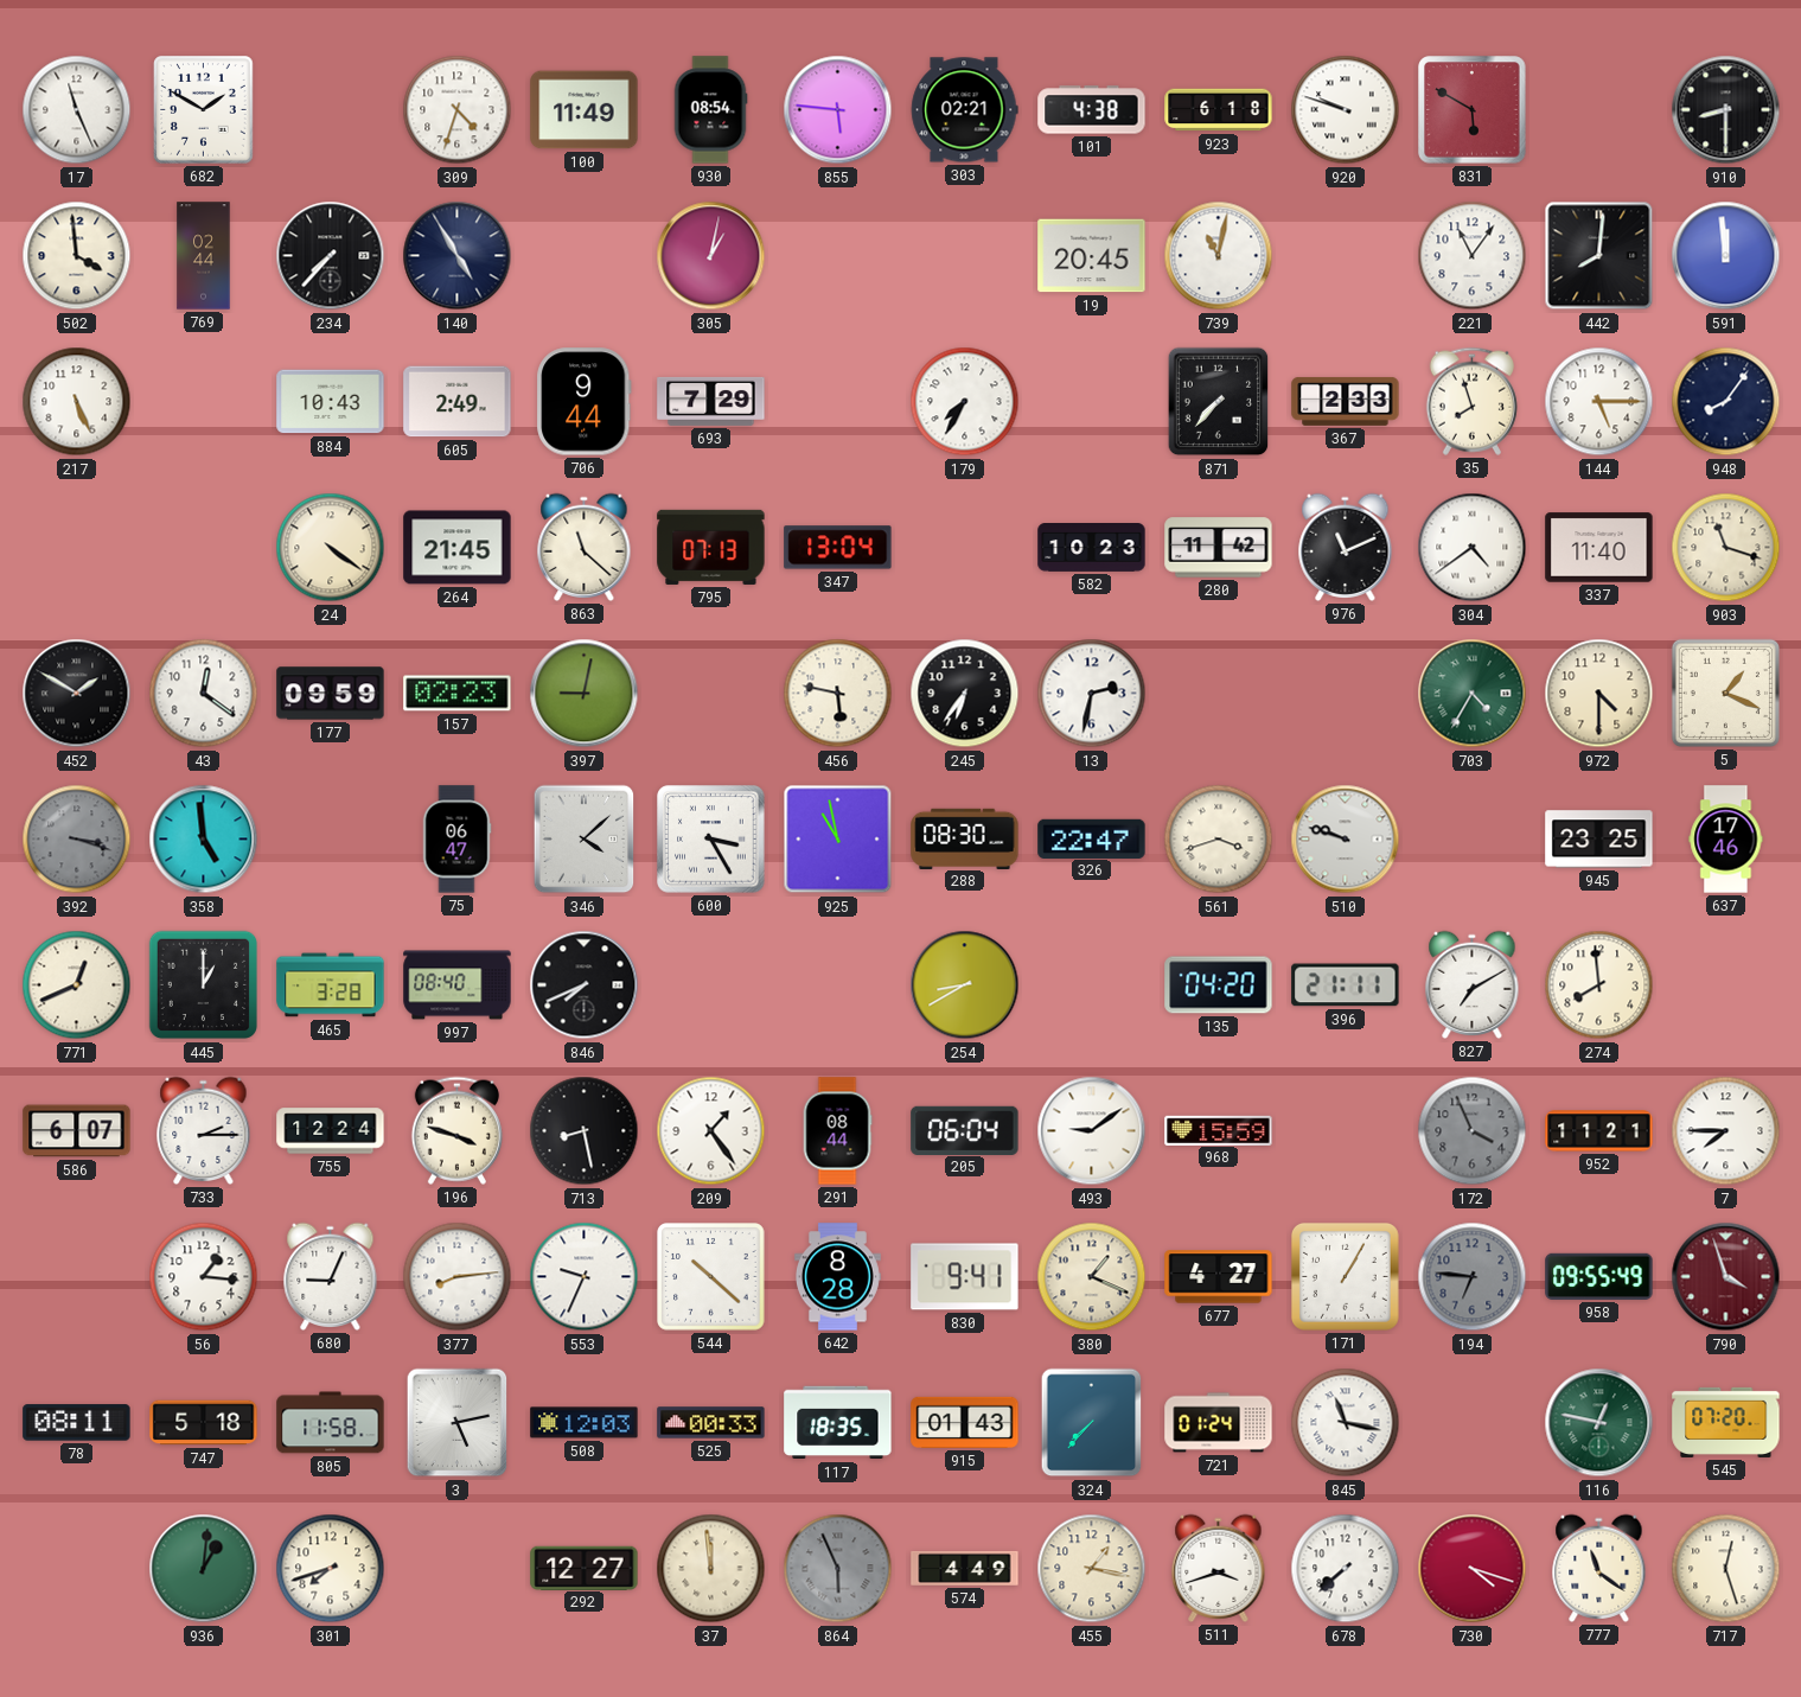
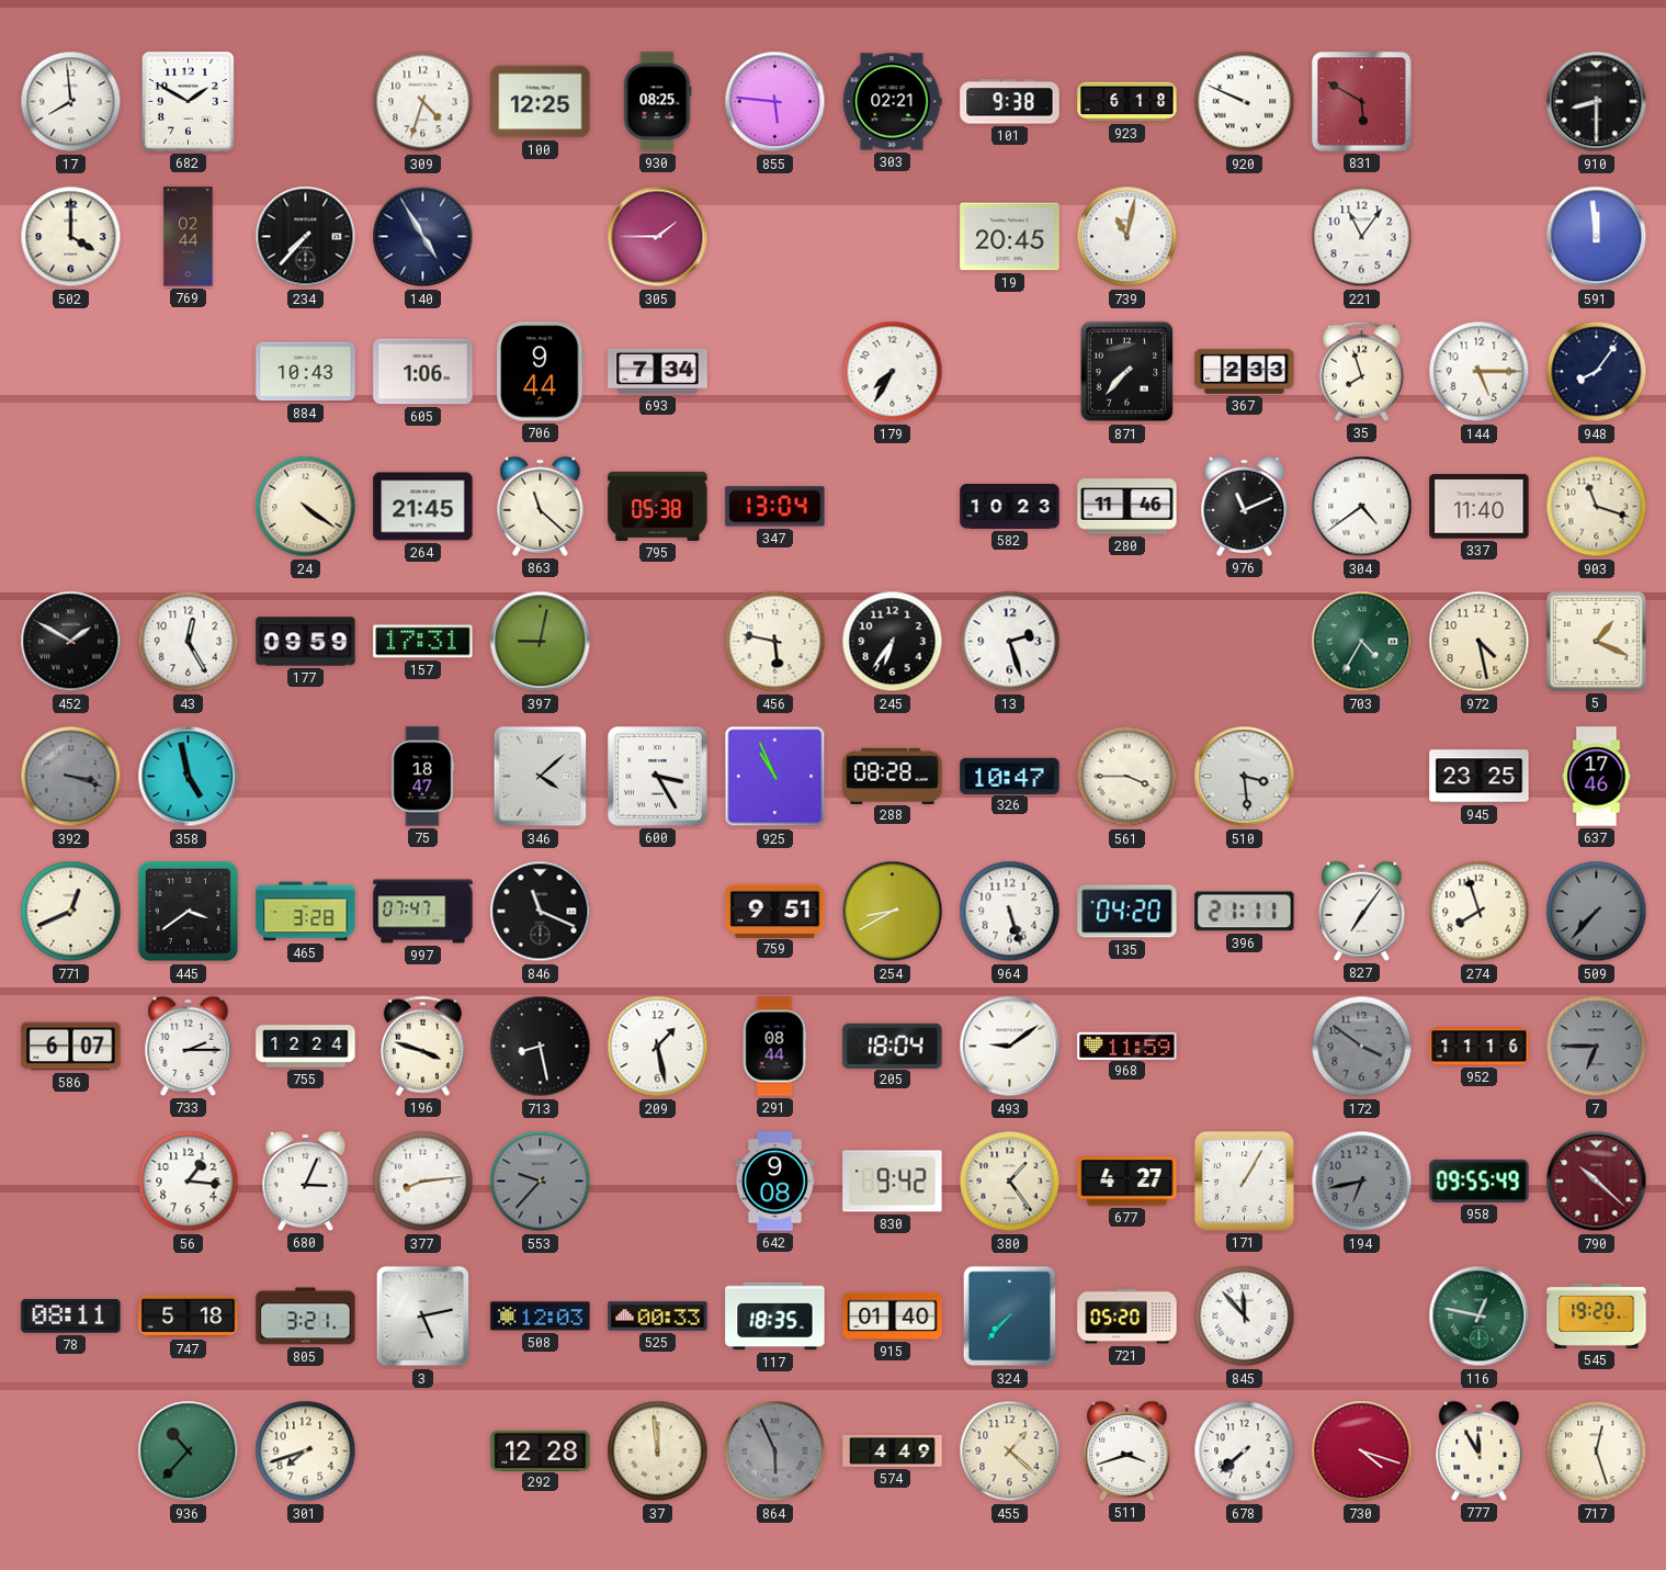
17: 11:26 -> 7:59
100: 11:49 -> 12:25
930: 08:54 -> 08:25
101: 4:38 -> 9:38
920: 9:48 -> 9:49
502: 3:59 -> 4:00
305: 1:02 -> 1:45
442: 8:01 -> none
217: 5:26 -> none
605: 2:49 -> 1:06
693: 7:29 -> 7:34
795: 07:13 -> 05:38
280: 11:42 -> 11:46
43: 12:21 -> 12:25
157: 02:23 -> 17:31
13: 2:32 -> 2:27
972: 4:30 -> 4:28
358: 4:59 -> 4:58
75: 06:47 -> 18:47
925: 10:58 -> 10:56
288: 08:30 -> 08:28
326: 22:47 -> 10:47
561: 3:42 -> 3:45
510: 9:48 -> 3:29
445: 1:00 -> 3:39
997: 08:40 -> 07:47
846: 7:41 -> 11:19
759: none -> 9:51
964: none -> 5:27
827: 7:10 -> 7:06
274: 7:59 -> 7:57
509: none -> 7:37
209: 1:24 -> 1:28
205: 06:04 -> 18:04
968: 15:59 -> 11:59
172: 3:56 -> 3:51
952: 11:21 -> 11:16
7: 7:45 -> 6:45
7 dial: white -> grey
680: 9:04 -> 3:04
553: 9:34 -> 9:37
553 dial: white -> grey
544: 10:22 -> none
642: 8:28 -> 9:08
830: 9:41 -> 9:42
380: 1:19 -> 1:24
194: 6:46 -> 6:43
790: 3:57 -> 10:22
805: 11:58 -> 3:21
915: 01:43 -> 01:40
721: 01:24 -> 05:20
845: 11:17 -> 11:53
545: 07:20 -> 19:20
936: 1:01 -> 10:37
292: 12:27 -> 12:28
455: 1:17 -> 1:22
777: 11:21 -> 11:55
